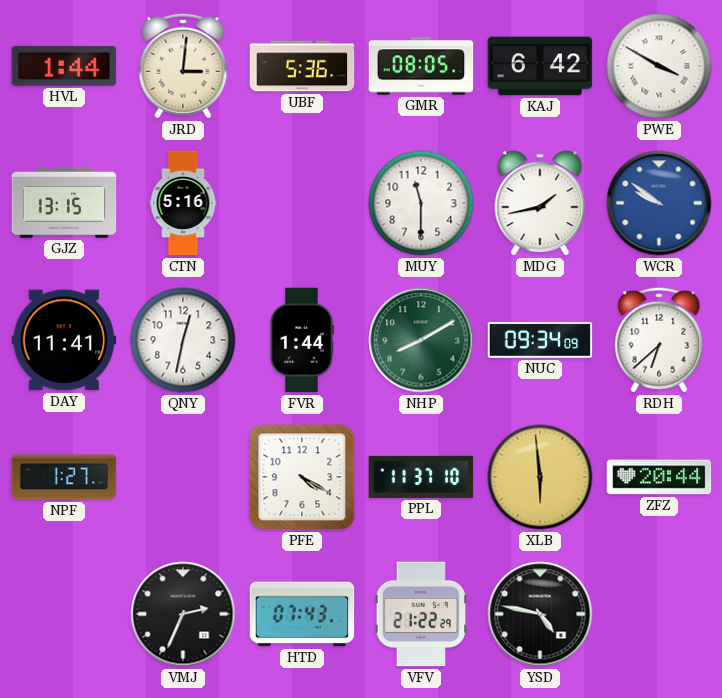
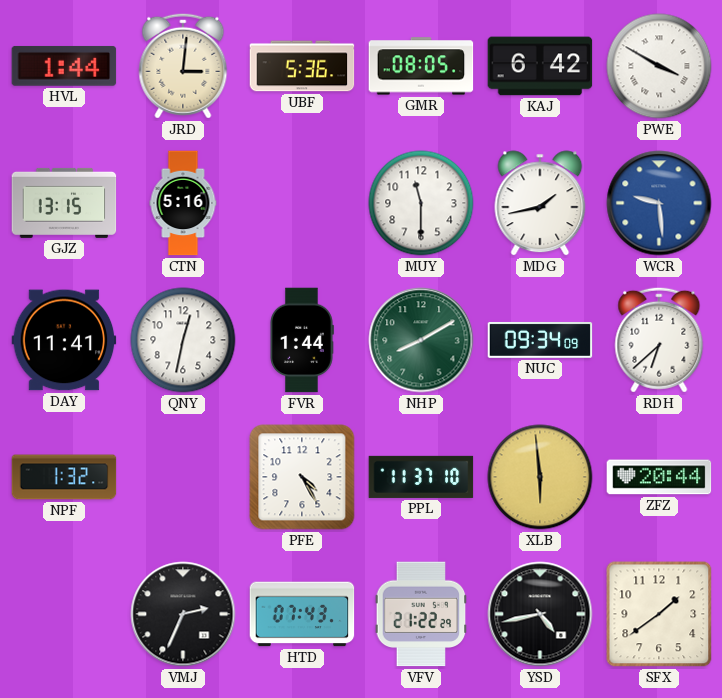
WCR: 9:51 -> 9:29
NPF: 1:27 -> 1:32
PFE: 4:20 -> 4:25
YSD: 4:47 -> 4:43
SFX: none -> 1:39
